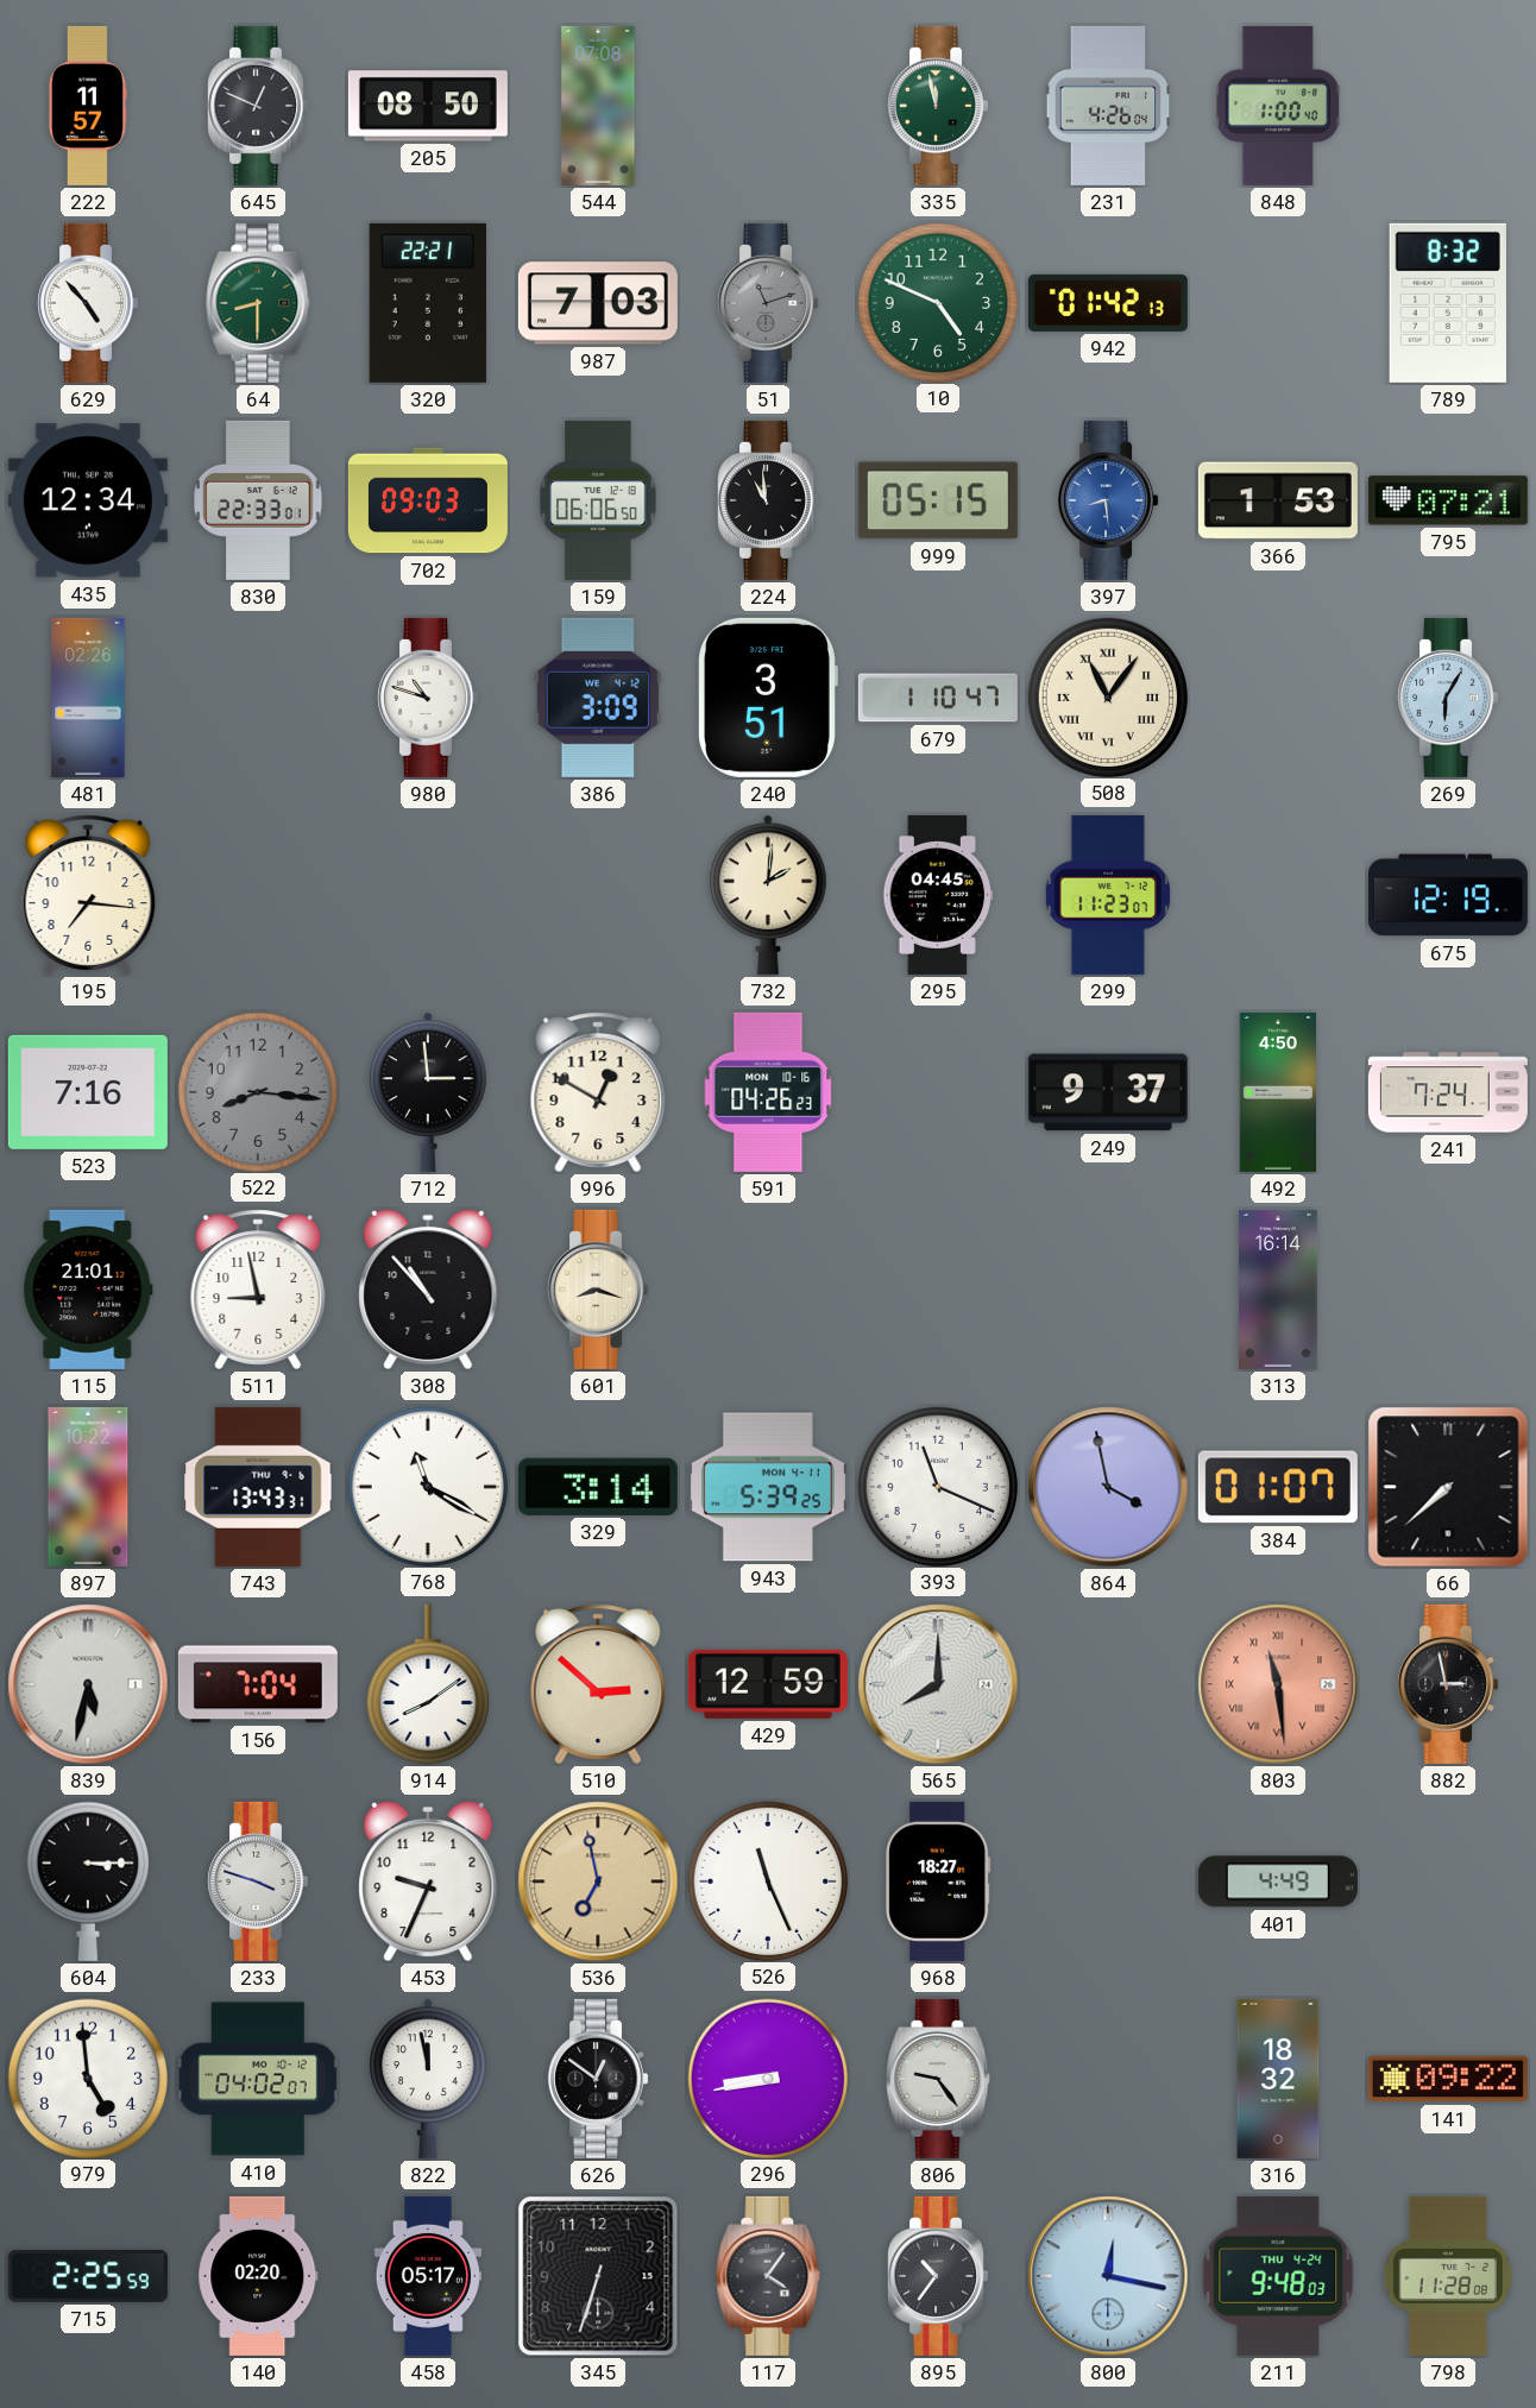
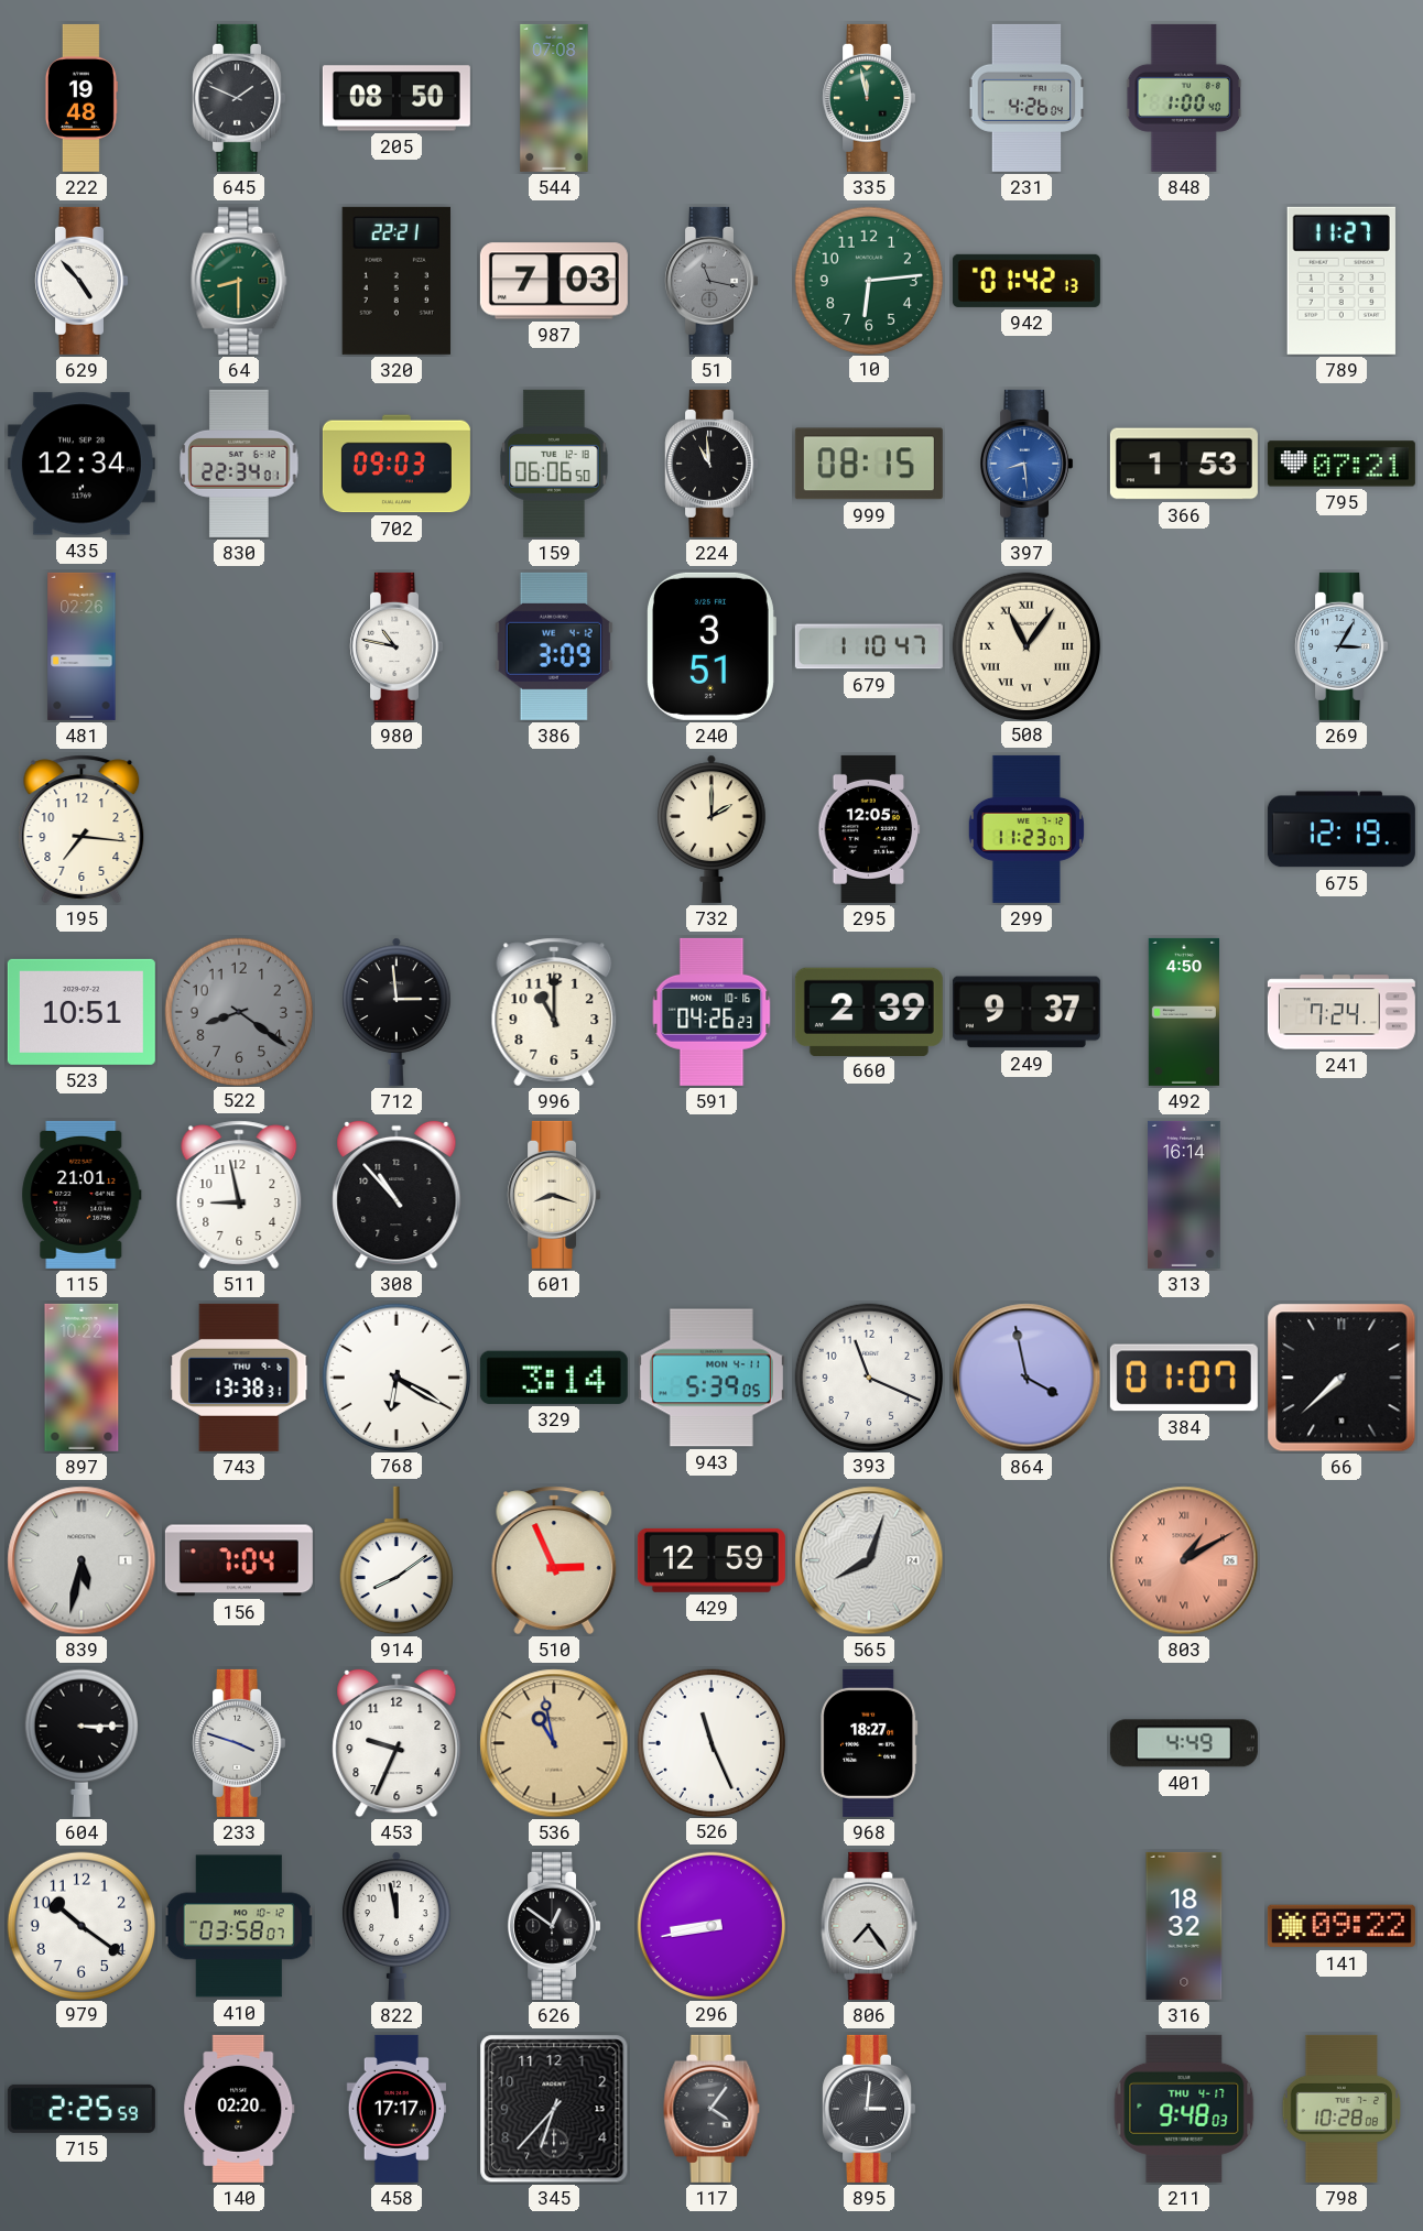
222: 11:57 -> 19:48
645: 12:49 -> 1:49
51: 11:12 -> 11:17
10: 4:49 -> 6:14
789: 8:32 -> 11:27
830: 22:33 -> 22:34
999: 05:15 -> 08:15
980: 10:48 -> 10:47
269: 6:05 -> 3:05
732: 2:01 -> 2:00
295: 04:45 -> 12:05
523: 7:16 -> 10:51
522: 8:16 -> 8:21
996: 12:50 -> 11:00
660: none -> 2:39
743: 13:43 -> 13:38
768: 11:20 -> 6:20
943: 5:39:25 -> 5:39:05
510: 2:52 -> 2:56
565: 8:00 -> 8:03
803: 11:29 -> 1:10
882: 2:58 -> none
536: 6:58 -> 10:58
979: 4:59 -> 10:21
410: 04:02 -> 03:58
806: 9:24 -> 7:24
458: 05:17 -> 17:17
345: 6:33 -> 6:37
895: 10:36 -> 3:01
800: 12:17 -> none
211 date: THU 4-24 -> THU 4-17
798: 11:28 -> 10:28
